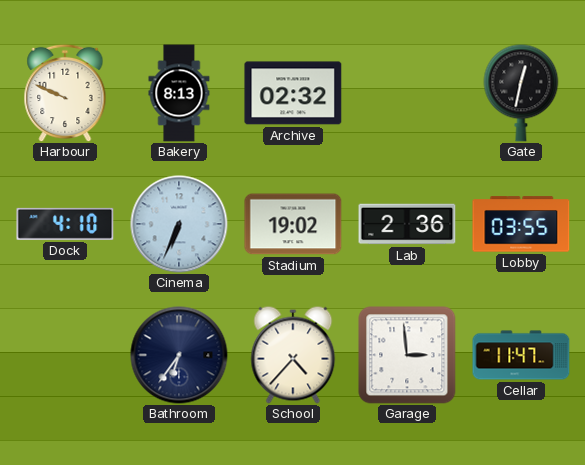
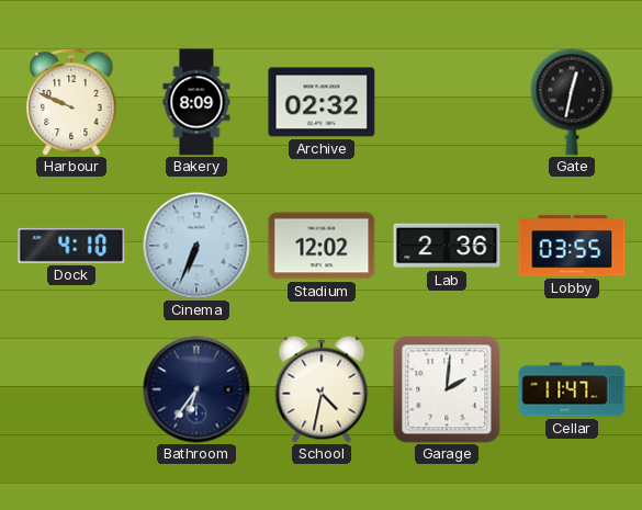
Bakery: 8:13 -> 8:09
Stadium: 19:02 -> 12:02
School: 4:37 -> 4:32
Garage: 2:59 -> 2:01
